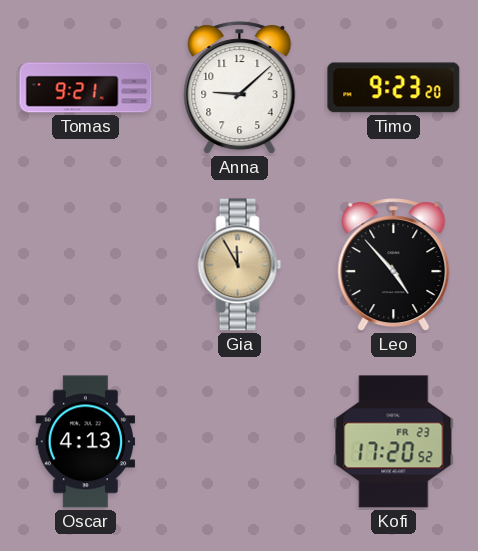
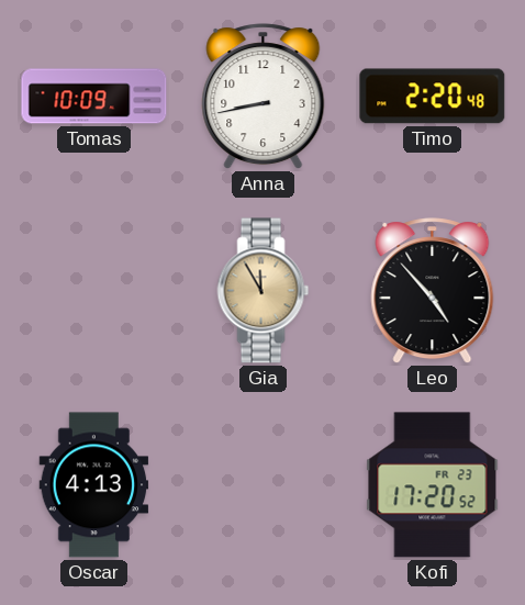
Tomas: 9:21 -> 10:09
Anna: 9:08 -> 8:43
Timo: 9:23 -> 2:20
